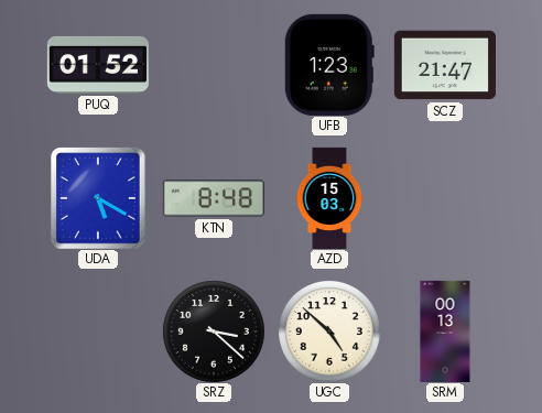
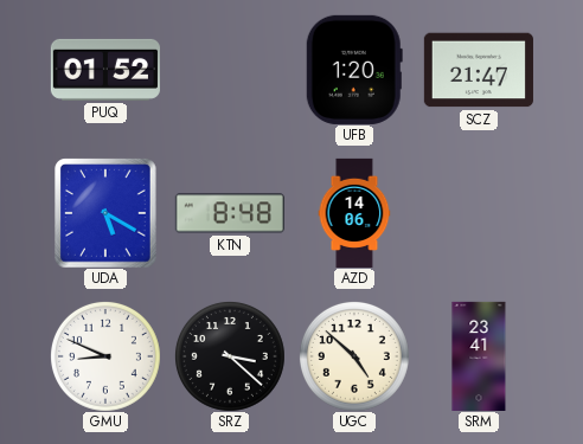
UFB: 1:23 -> 1:20
AZD: 15:03 -> 14:06
GMU: none -> 8:49
SRM: 00:13 -> 23:41
